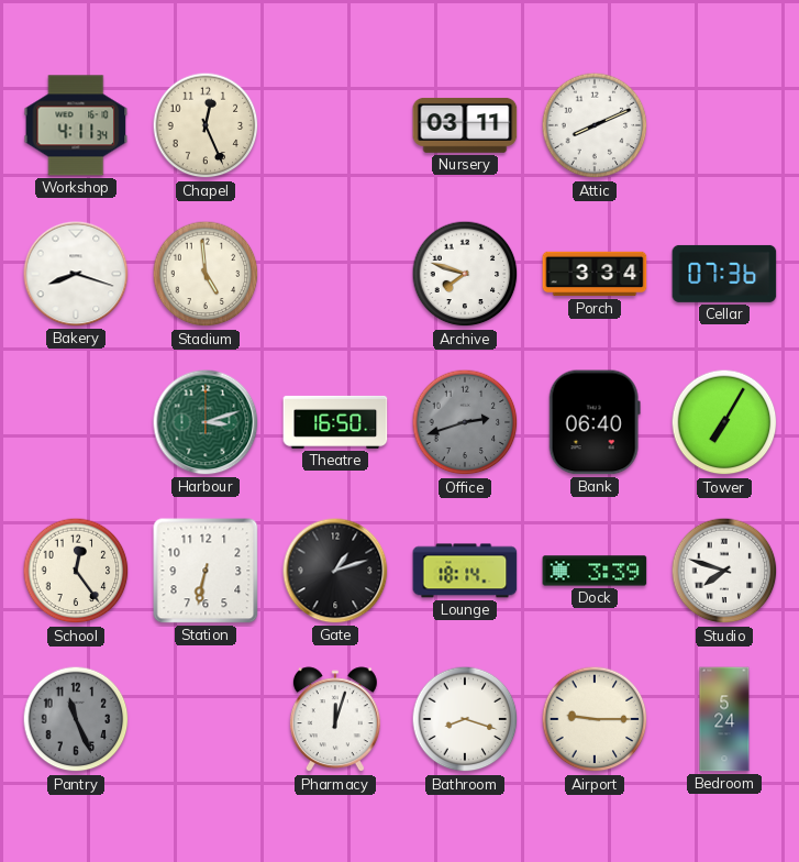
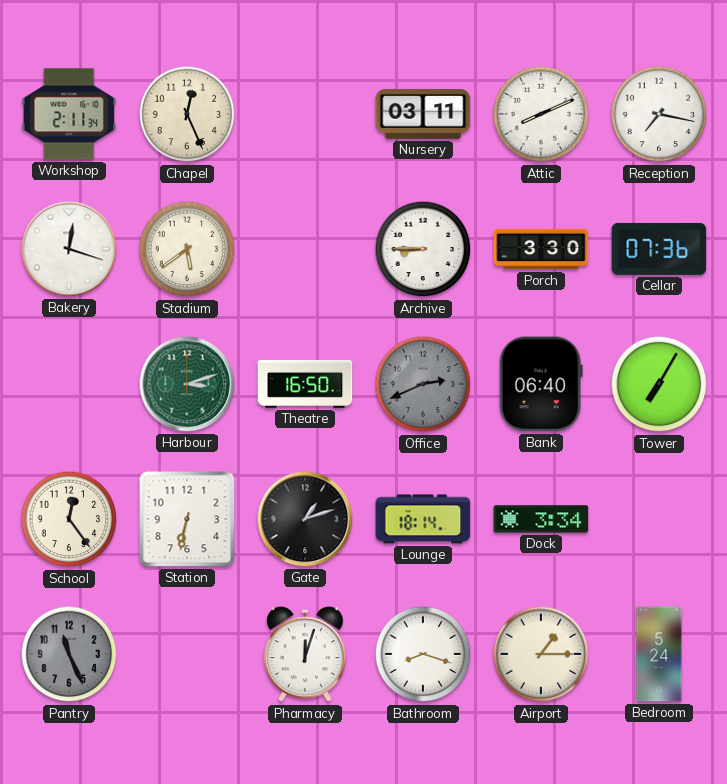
Workshop: 4:11 -> 2:11
Reception: none -> 7:17
Bakery: 8:18 -> 12:18
Stadium: 4:59 -> 5:39
Archive: 7:48 -> 8:45
Porch: 3:34 -> 3:30
Office: 2:42 -> 2:41
Dock: 3:39 -> 3:34
Studio: 7:48 -> none
Airport: 9:15 -> 1:15
